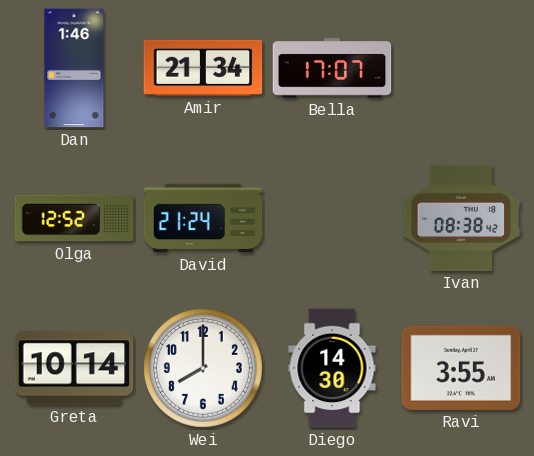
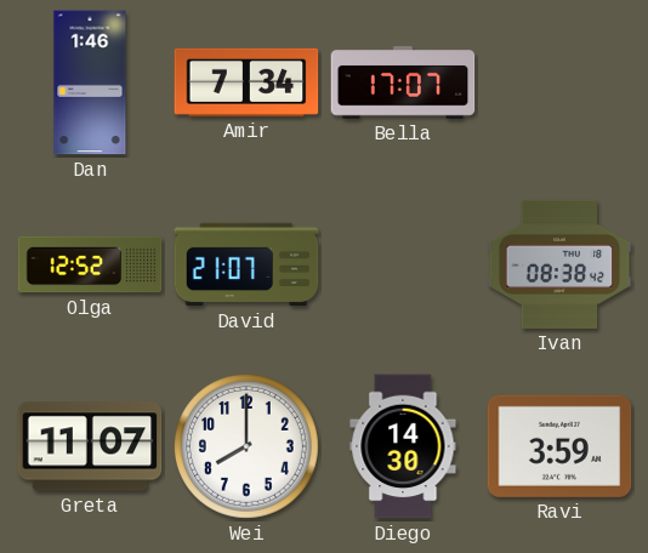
Amir: 21:34 -> 7:34
David: 21:24 -> 21:07
Greta: 10:14 -> 11:07
Ravi: 3:55 -> 3:59
